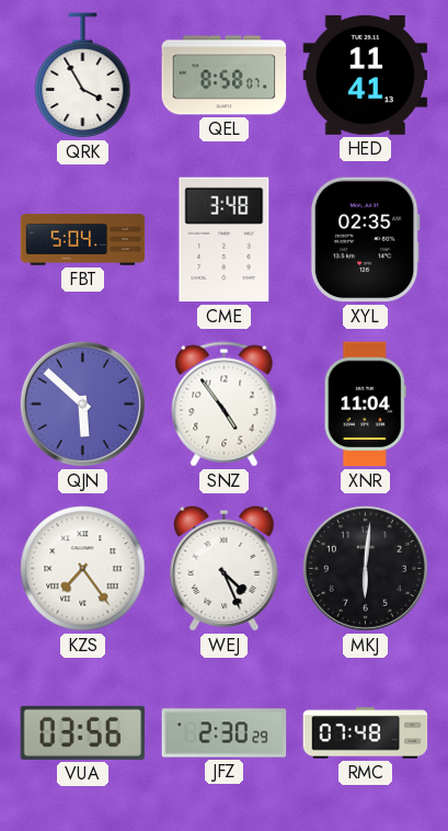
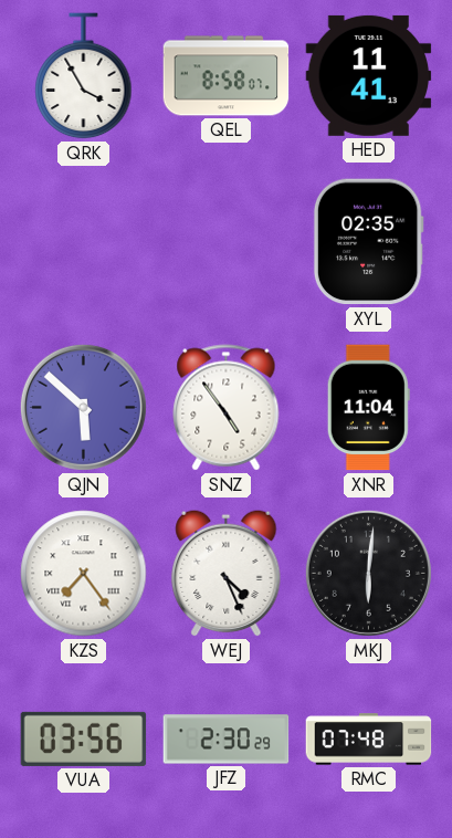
FBT: 5:04 -> none
CME: 3:48 -> none
